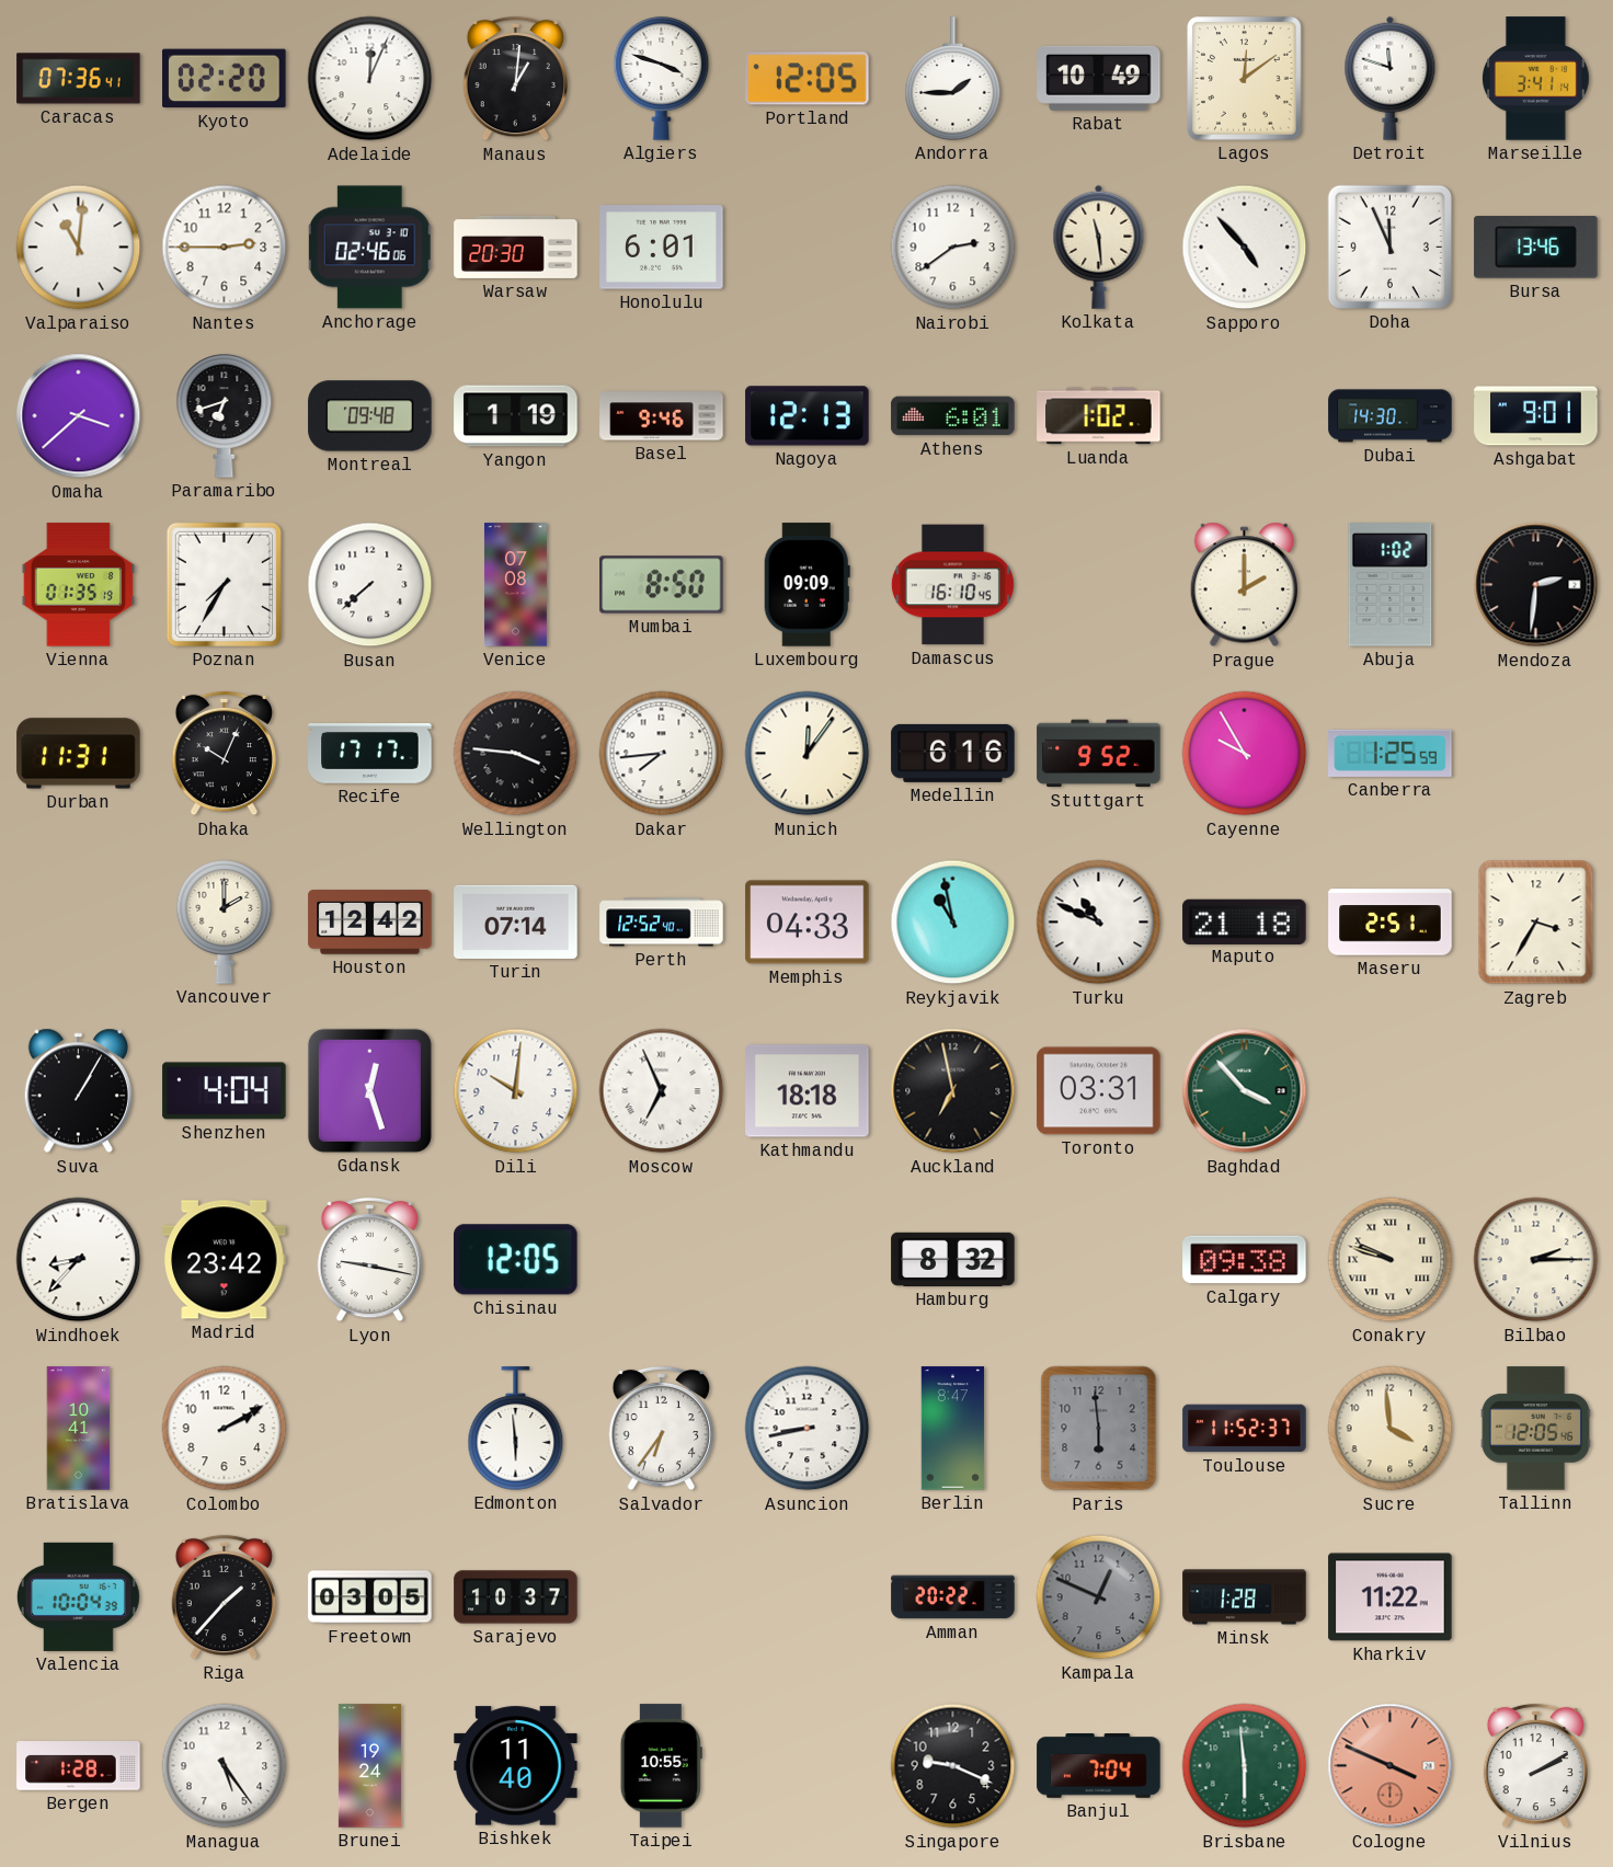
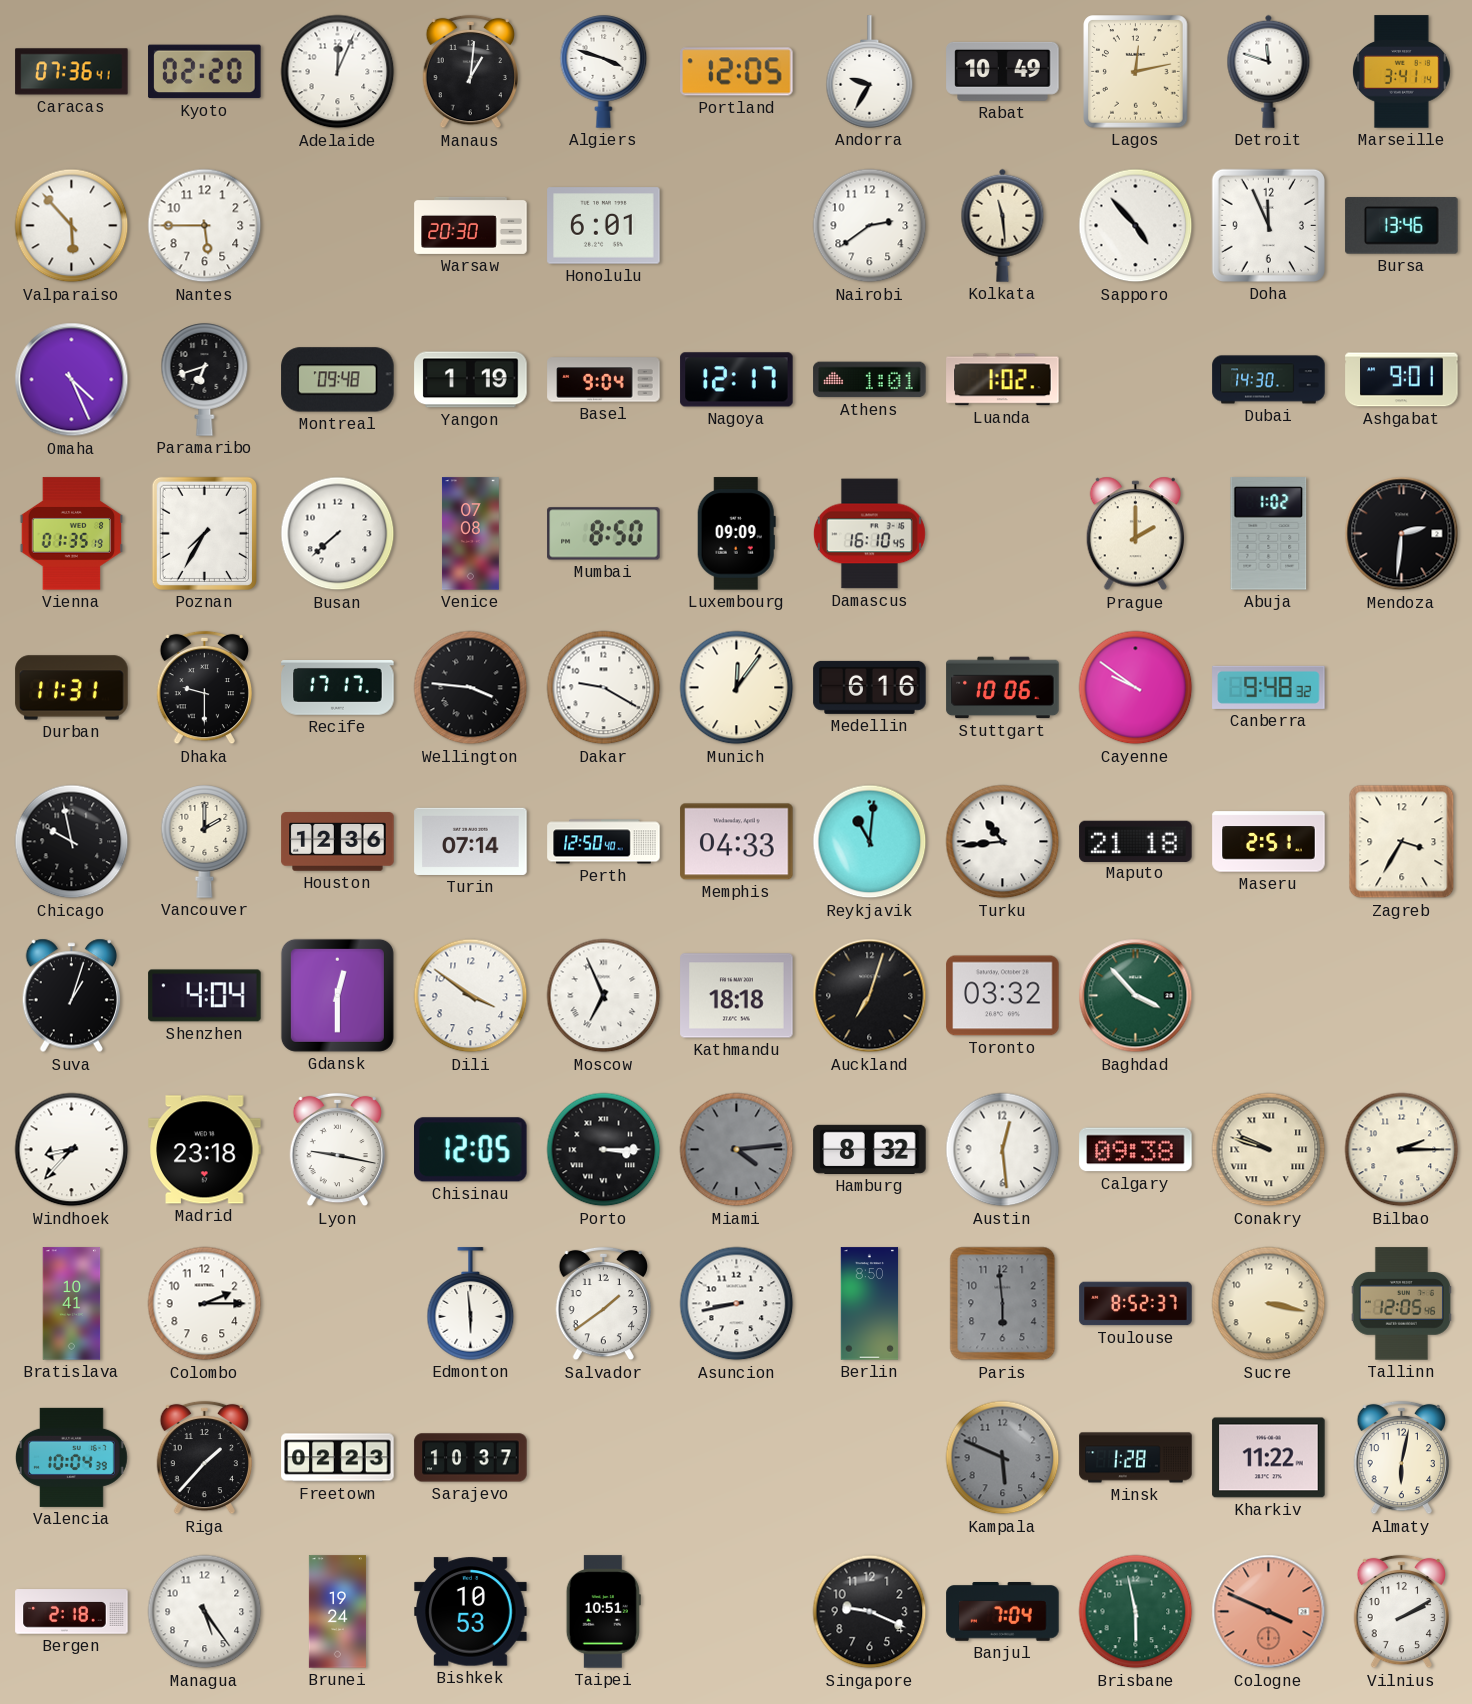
Andorra: 1:45 -> 9:35
Lagos: 12:09 -> 12:13
Valparaiso: 11:01 -> 5:53
Nantes: 2:45 -> 5:45
Anchorage: 02:46 -> none
Omaha: 3:38 -> 4:26
Basel: 9:46 -> 9:04
Nagoya: 12:13 -> 12:17
Athens: 6:01 -> 1:01
Dhaka: 10:04 -> 9:30
Dakar: 7:44 -> 9:20
Stuttgart: 9:52 -> 10:06
Cayenne: 9:55 -> 9:51
Canberra: 1:25 -> 9:48
Chicago: none -> 9:58
Houston: 12:42 -> 12:36
Perth: 12:52 -> 12:50
Reykjavik: 10:58 -> 11:01
Turku: 10:49 -> 10:44
Suva: 1:05 -> 1:03
Gdansk: 12:27 -> 12:30
Dili: 10:01 -> 3:51
Auckland: 6:58 -> 7:03
Toronto: 03:31 -> 03:32
Madrid: 23:42 -> 23:18
Porto: none -> 3:15
Miami: none -> 4:14
Austin: none -> 12:29
Colombo: 2:10 -> 2:15
Salvador: 6:36 -> 1:39
Berlin: 8:47 -> 8:50
Toulouse: 11:52 -> 8:52
Sucre: 3:59 -> 3:17
Freetown: 03:05 -> 02:23
Amman: 20:22 -> none
Kampala: 12:49 -> 5:49
Almaty: none -> 6:02
Bergen: 1:28 -> 2:18
Bishkek: 11:40 -> 10:53
Taipei: 10:55 -> 10:51
Brisbane: 5:59 -> 5:58
